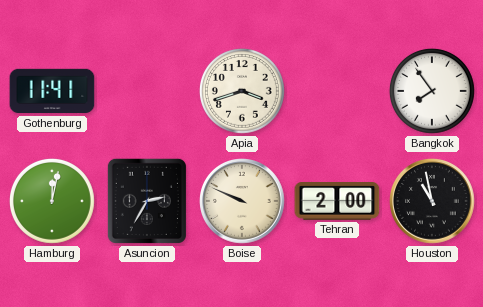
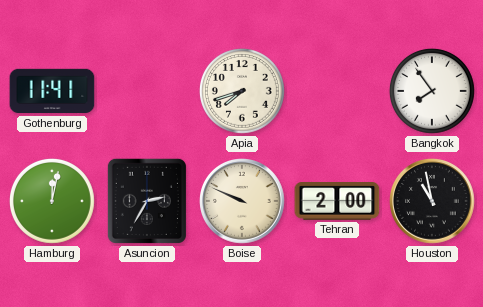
Apia: 3:42 -> 7:42
